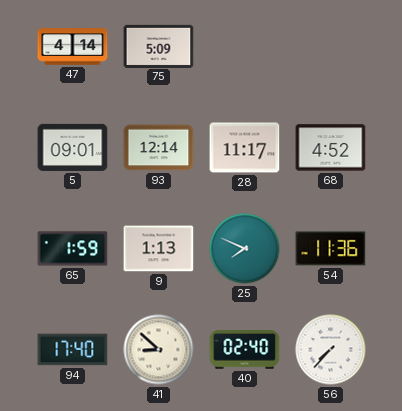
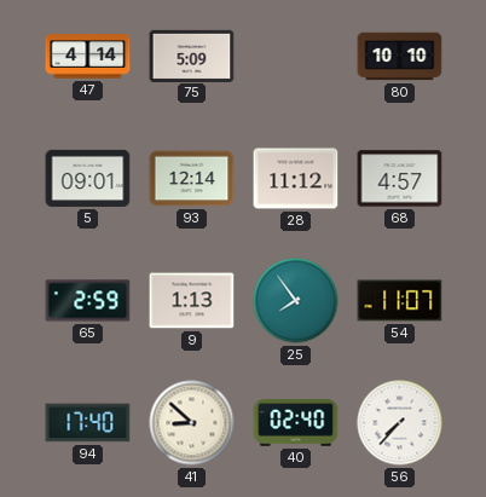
80: none -> 10:10
28: 11:17 -> 11:12
68: 4:52 -> 4:57
65: 1:59 -> 2:59
25: 7:49 -> 7:54
54: 11:36 -> 11:07
